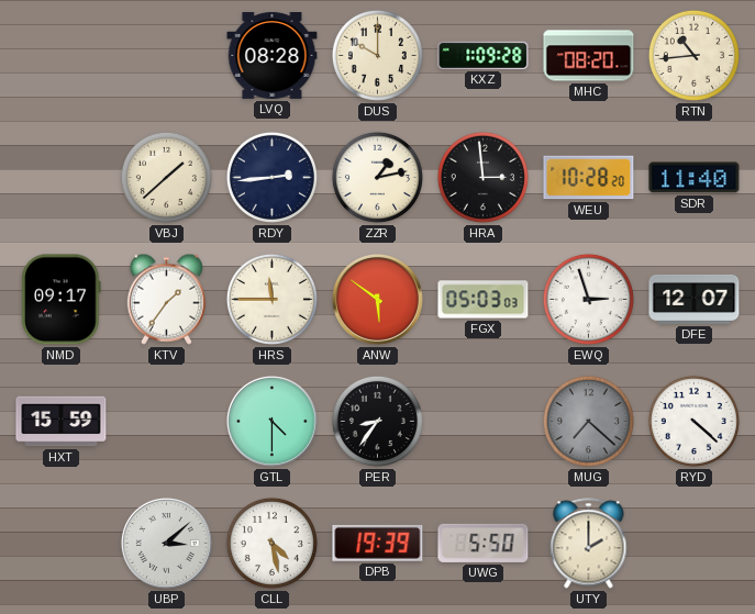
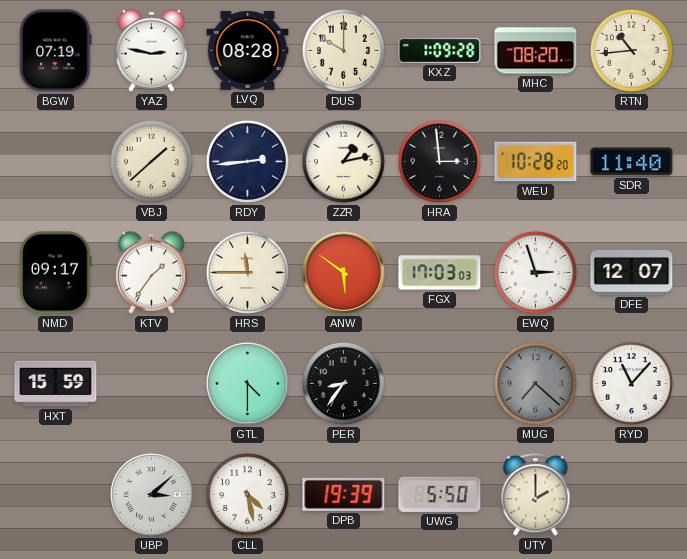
BGW: none -> 07:19
YAZ: none -> 2:47
FGX: 05:03 -> 17:03
RYD: 4:22 -> 11:07
